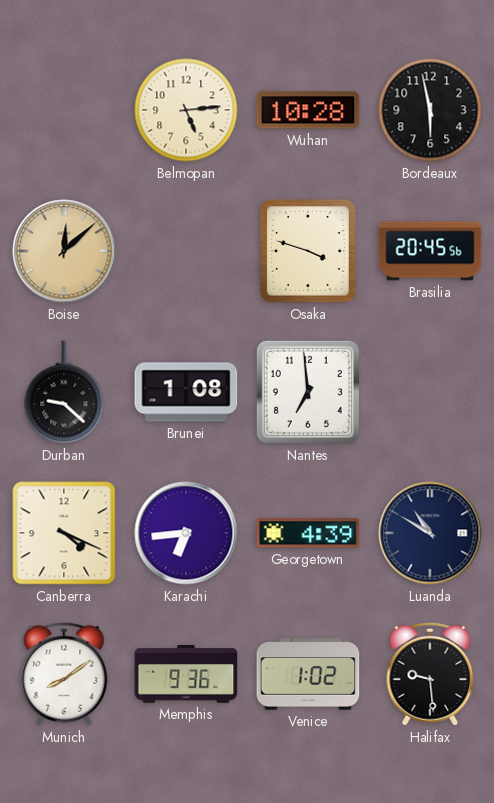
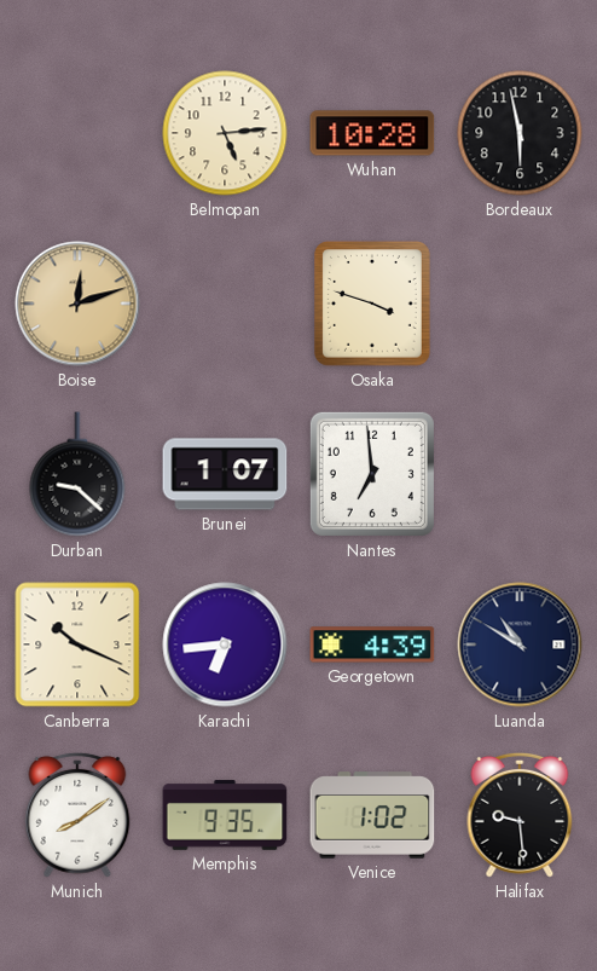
Boise: 12:08 -> 12:12
Brasilia: 20:45 -> none
Brunei: 1:08 -> 1:07
Canberra: 4:19 -> 10:19
Memphis: 9:36 -> 9:35
